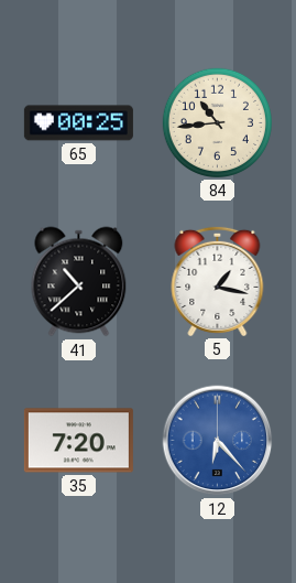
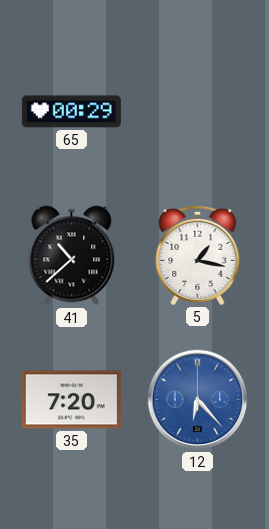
65: 00:25 -> 00:29
84: 10:44 -> none
